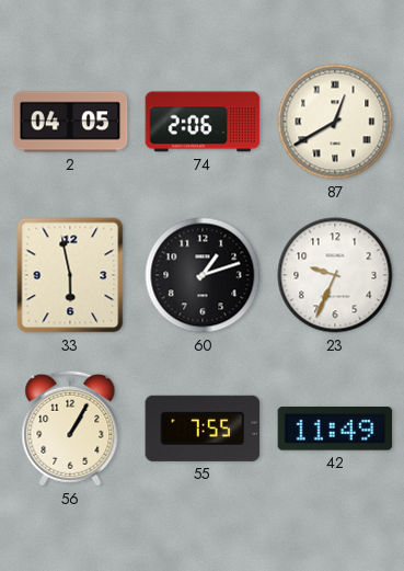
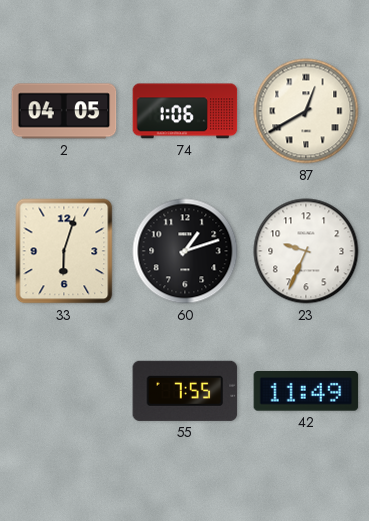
74: 2:06 -> 1:06
33: 5:58 -> 6:03
56: 1:05 -> none
